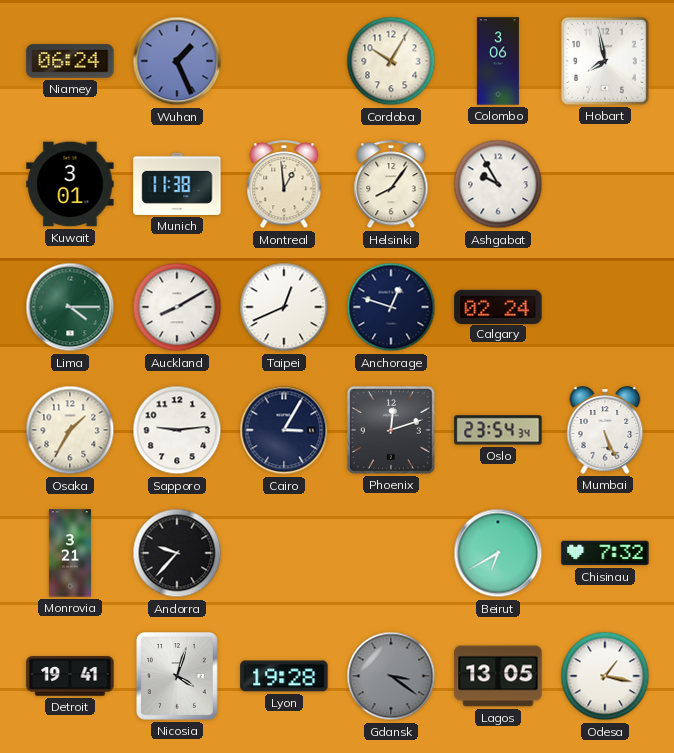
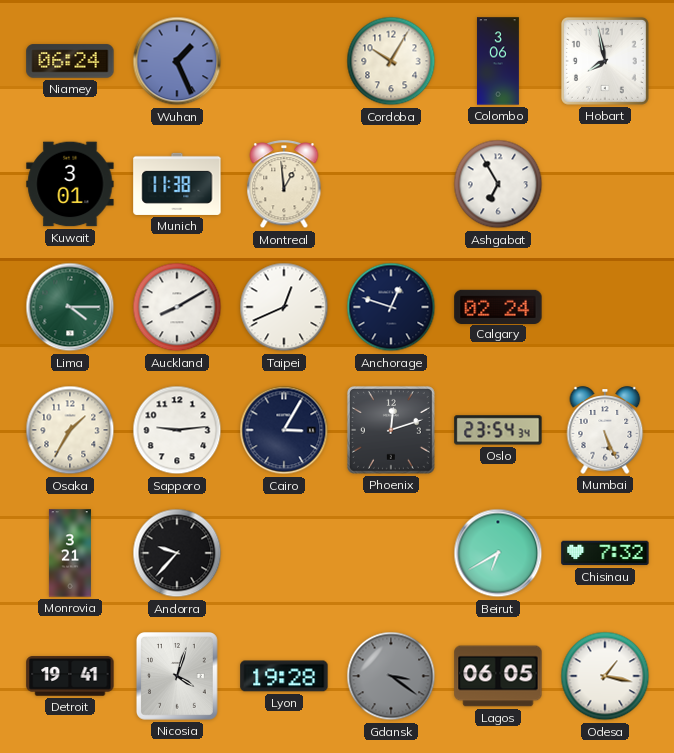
Helsinki: 8:06 -> none
Ashgabat: 9:55 -> 6:55
Lagos: 13:05 -> 06:05
